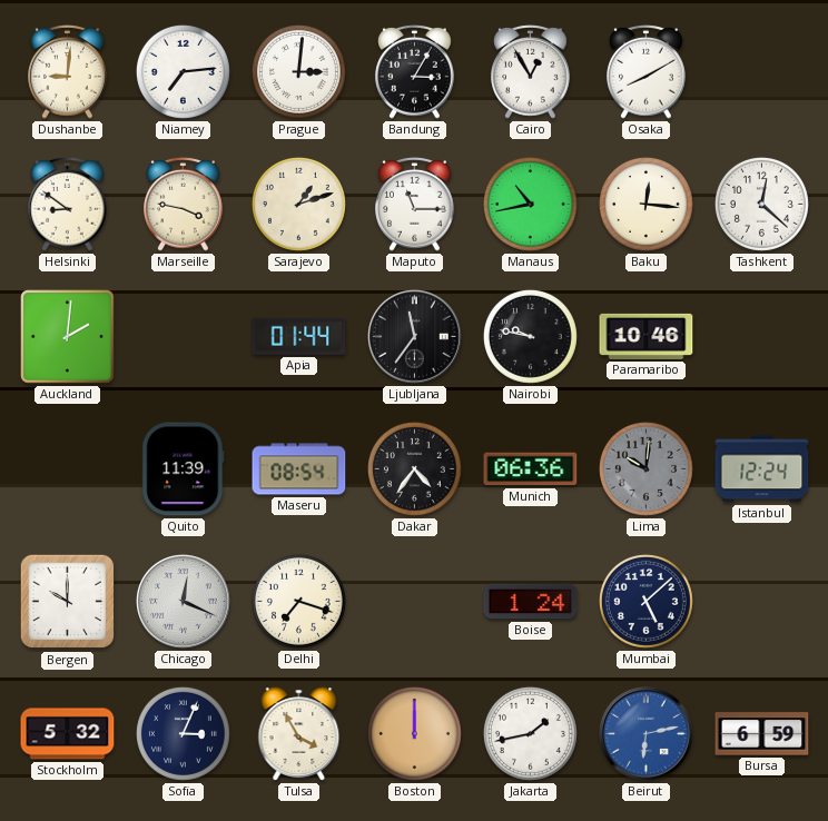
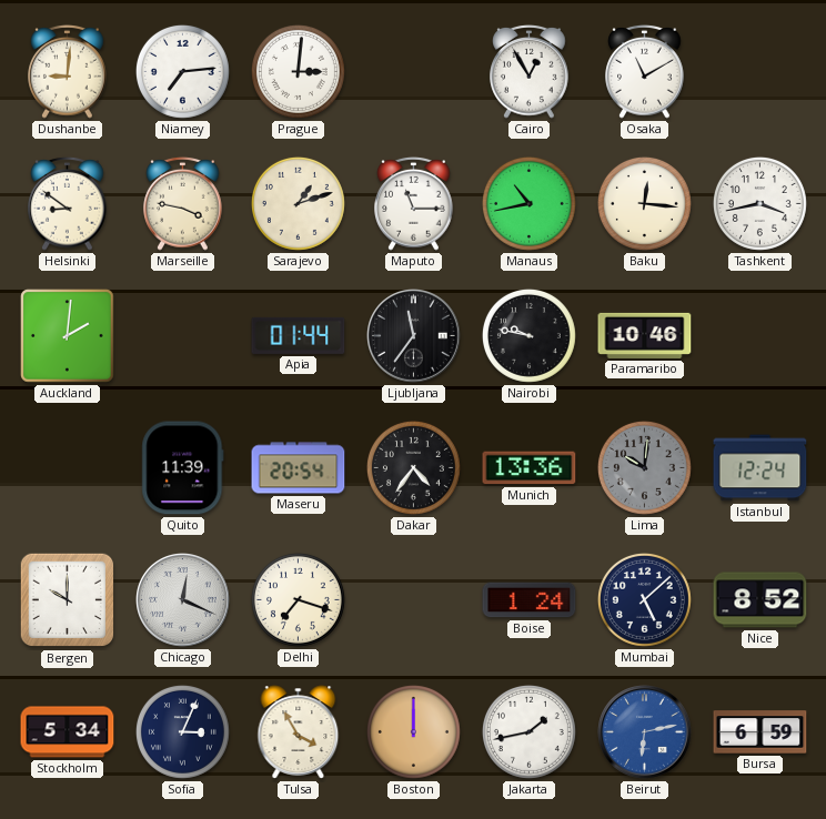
Bandung: 3:05 -> none
Osaka: 8:10 -> 11:10
Tashkent: 12:22 -> 3:43
Maseru: 08:54 -> 20:54
Munich: 06:36 -> 13:36
Nice: none -> 8:52
Stockholm: 5:32 -> 5:34
